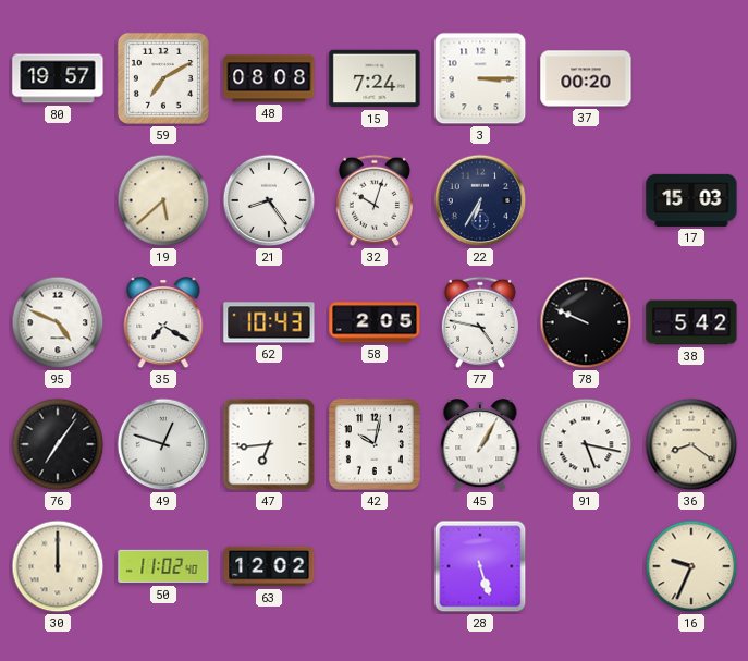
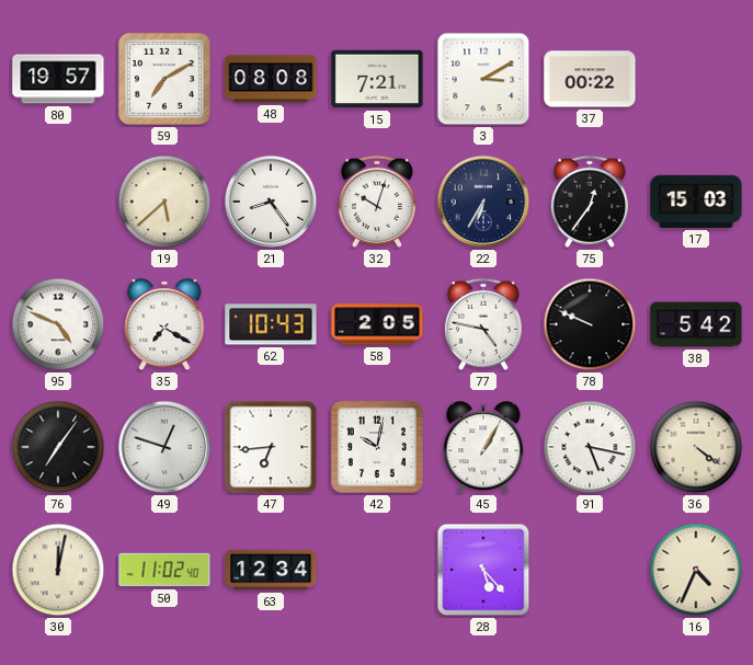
15: 7:24 -> 7:21
3: 3:15 -> 3:10
37: 00:20 -> 00:22
75: none -> 12:36
36: 8:21 -> 4:21
30: 12:00 -> 12:02
63: 12:02 -> 12:34
28: 5:27 -> 5:23
16: 9:34 -> 4:34
